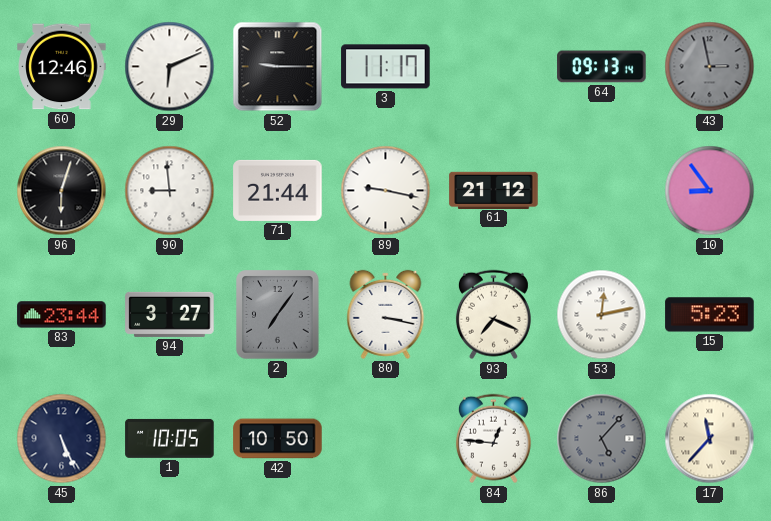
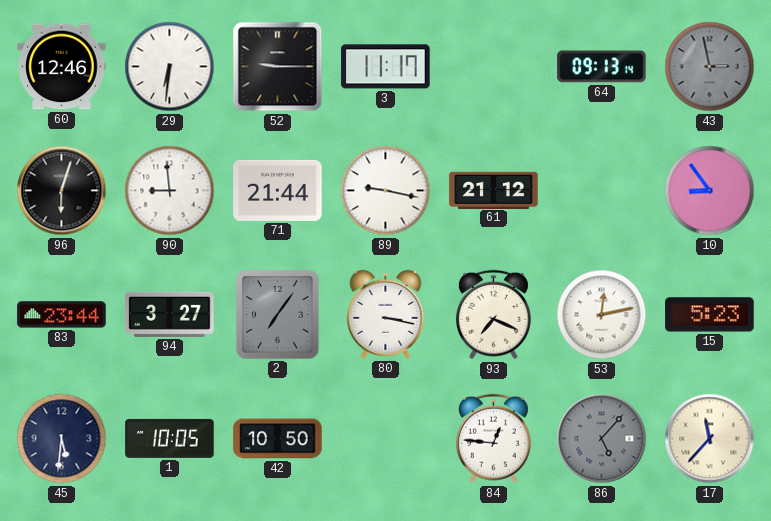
29: 6:11 -> 6:31
45: 5:26 -> 5:31
